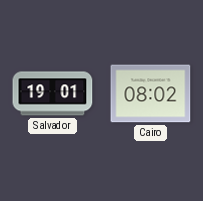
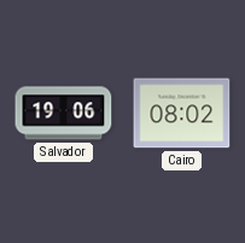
Salvador: 19:01 -> 19:06
